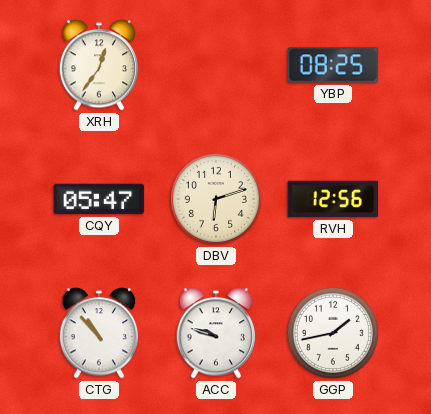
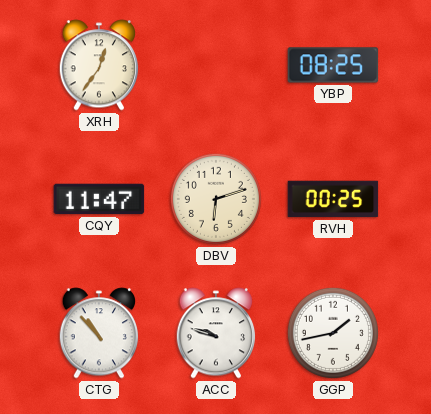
CQY: 05:47 -> 11:47
RVH: 12:56 -> 00:25
